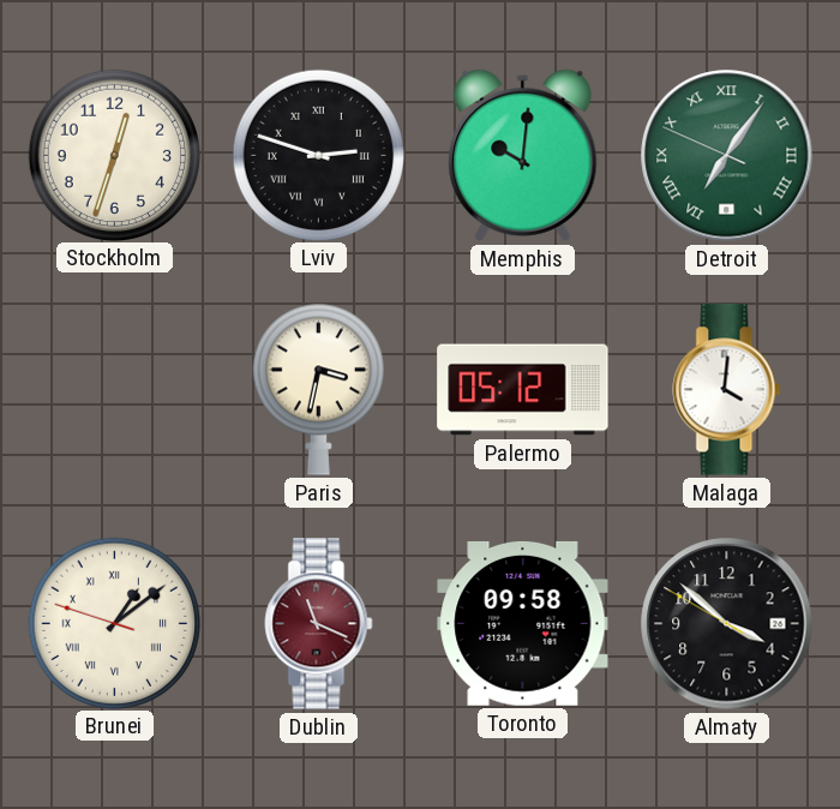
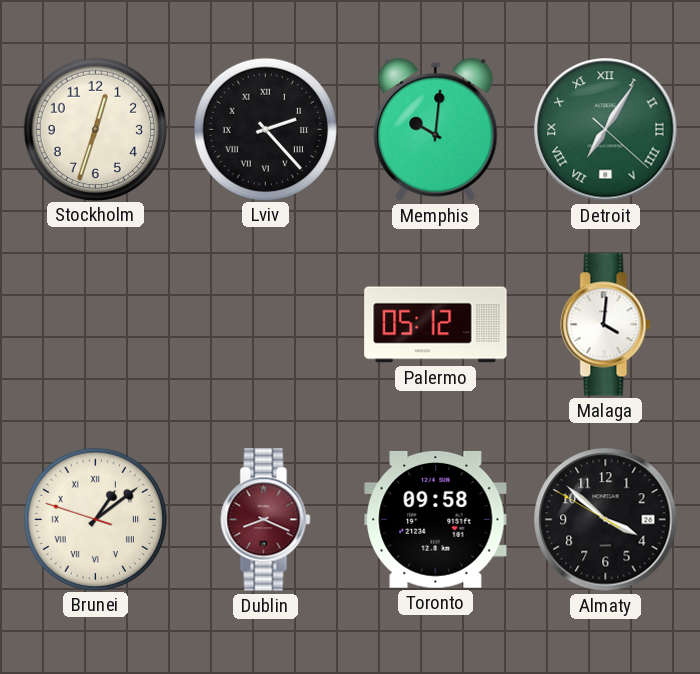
Lviv: 2:48 -> 2:23
Detroit: 7:05:49 -> 7:05:22
Paris: 3:32 -> none
Dublin: 11:19 -> 8:19
